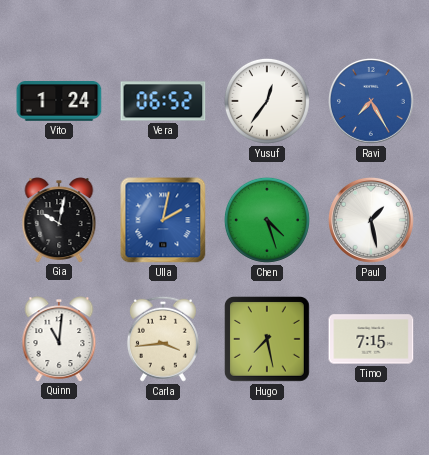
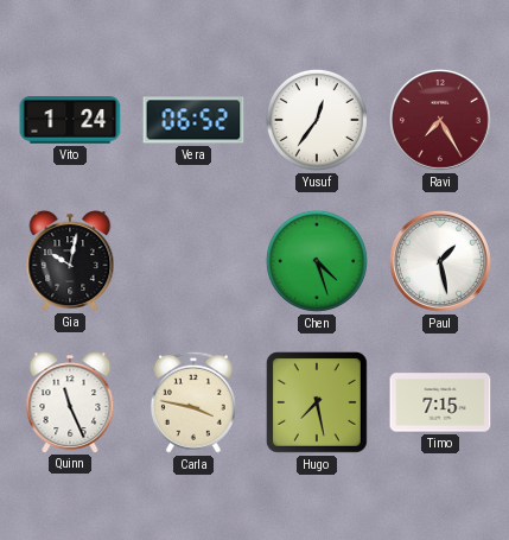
Ravi dial: blue -> burgundy
Ulla: 2:02 -> none
Quinn: 11:01 -> 11:26
Carla: 3:44 -> 3:47
